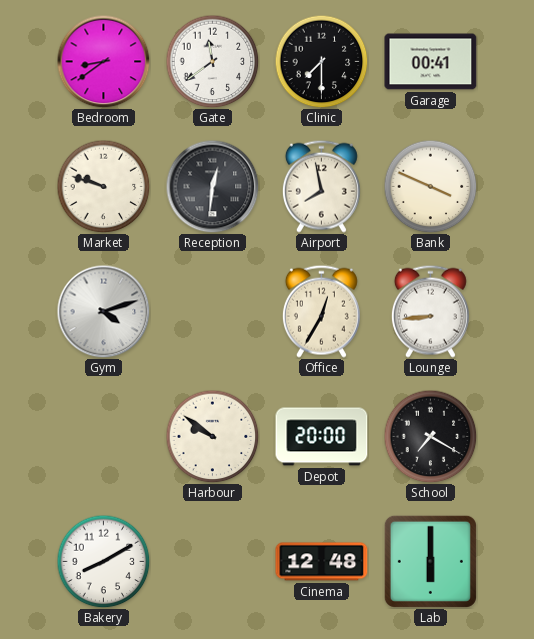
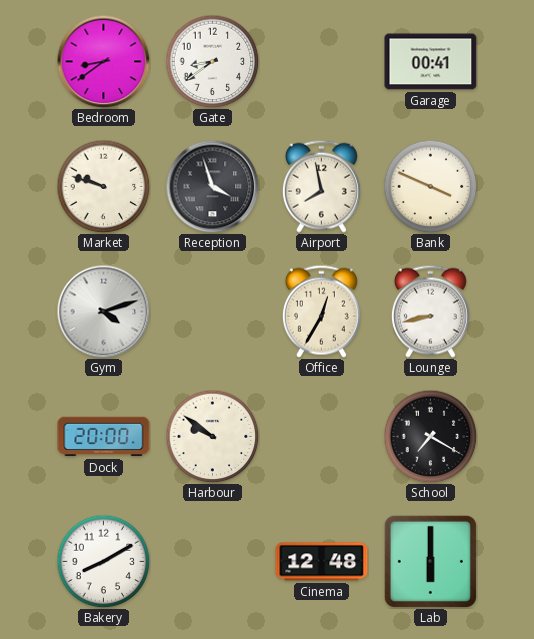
Gate: 11:39 -> 8:39
Clinic: 7:30 -> none
Reception: 12:31 -> 3:57
Lounge: 8:44 -> 8:43
Dock: none -> 20:00
Depot: 20:00 -> none
